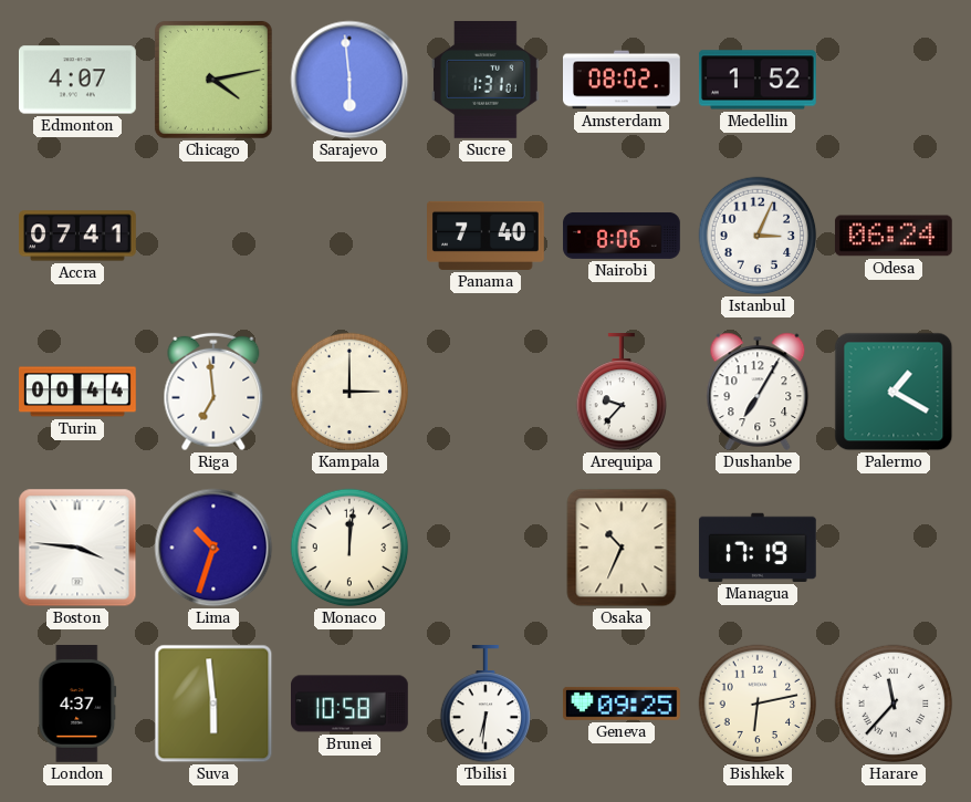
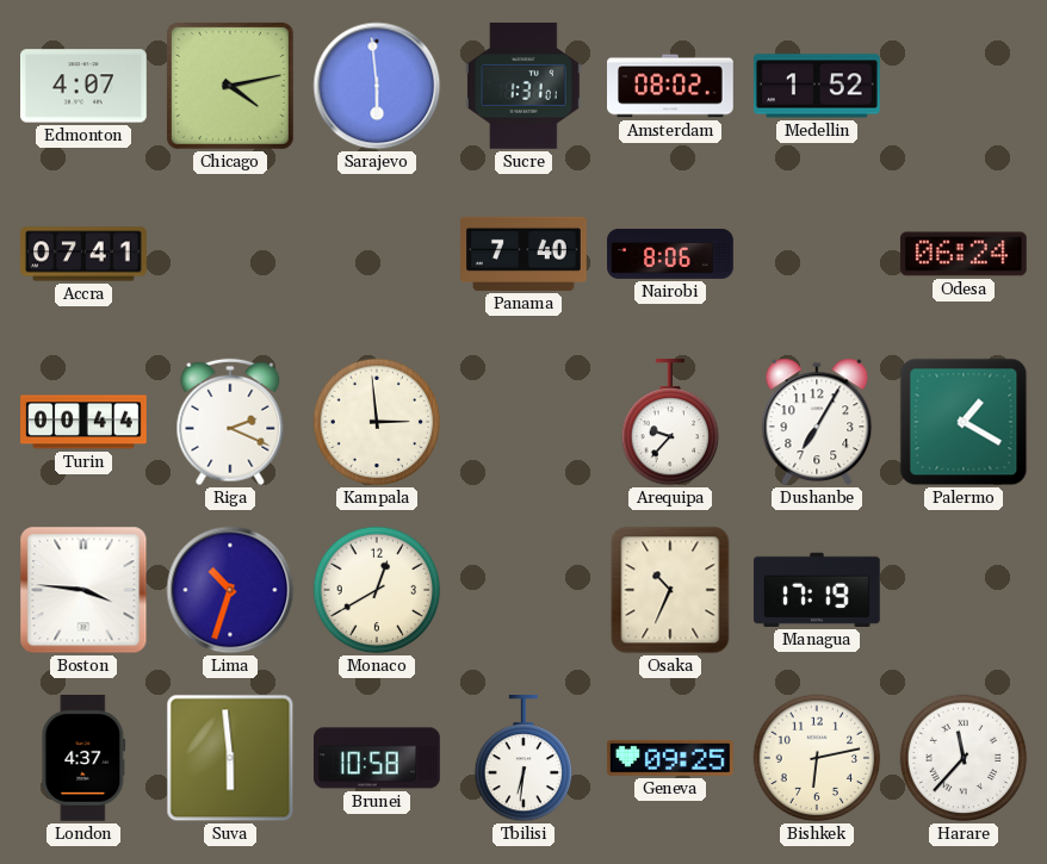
Istanbul: 3:04 -> none
Riga: 6:59 -> 2:19
Kampala: 3:00 -> 2:59
Monaco: 12:01 -> 12:40
